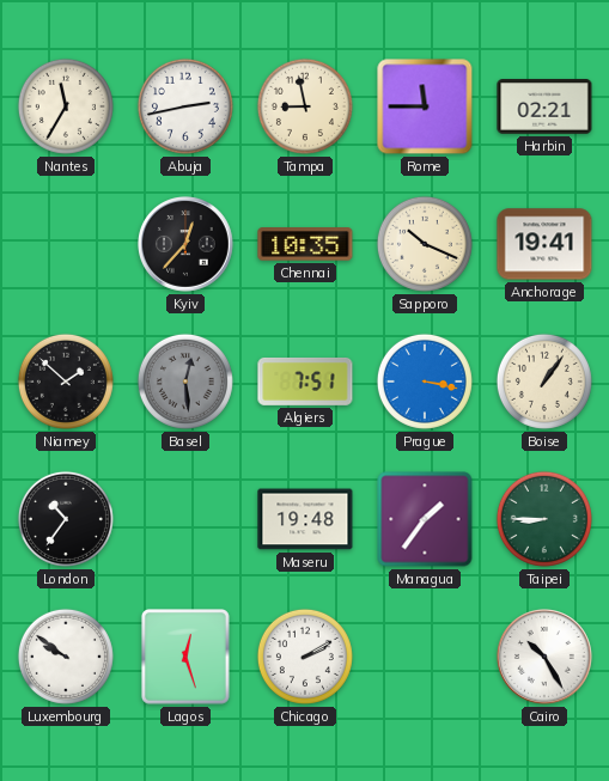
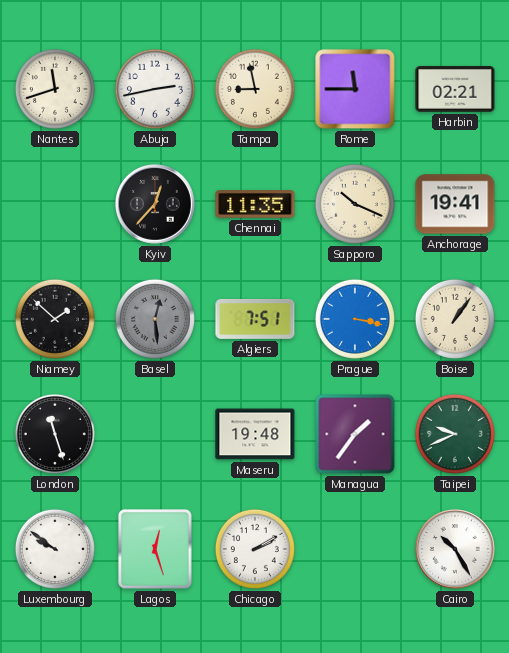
Nantes: 11:35 -> 11:42
Chennai: 10:35 -> 11:35
London: 10:36 -> 11:27
Taipei: 8:45 -> 9:41
